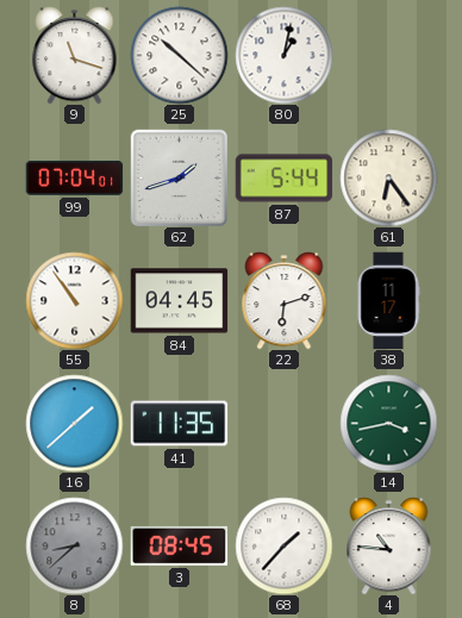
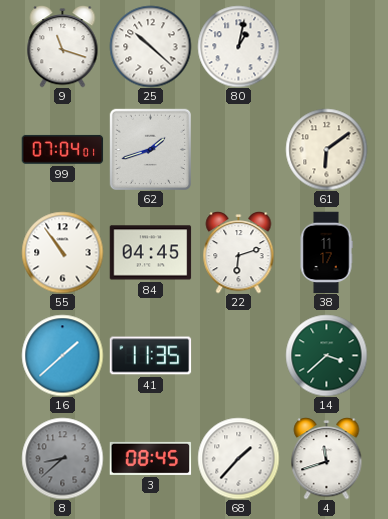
87: 5:44 -> none
61: 6:24 -> 6:09
14: 3:43 -> 3:38
4: 10:46 -> 11:42
